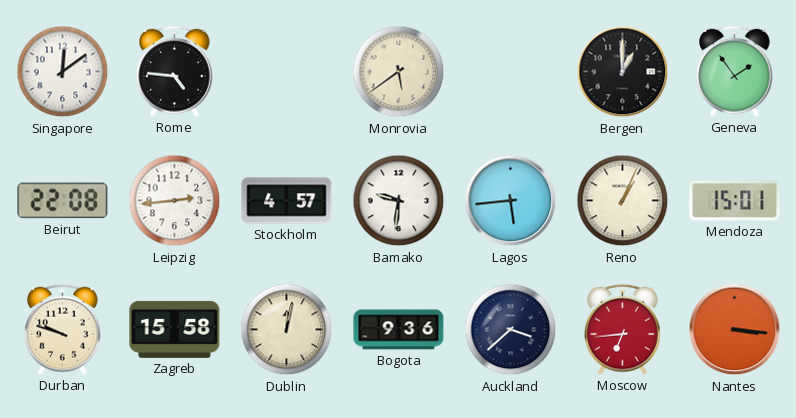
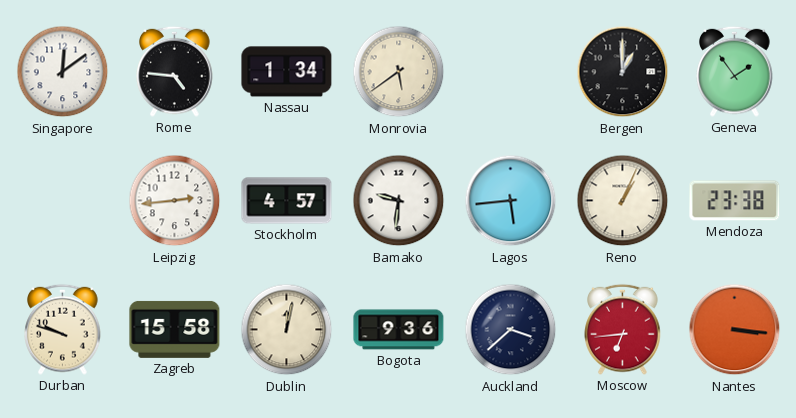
Nassau: none -> 1:34
Beirut: 22:08 -> none
Mendoza: 15:01 -> 23:38
